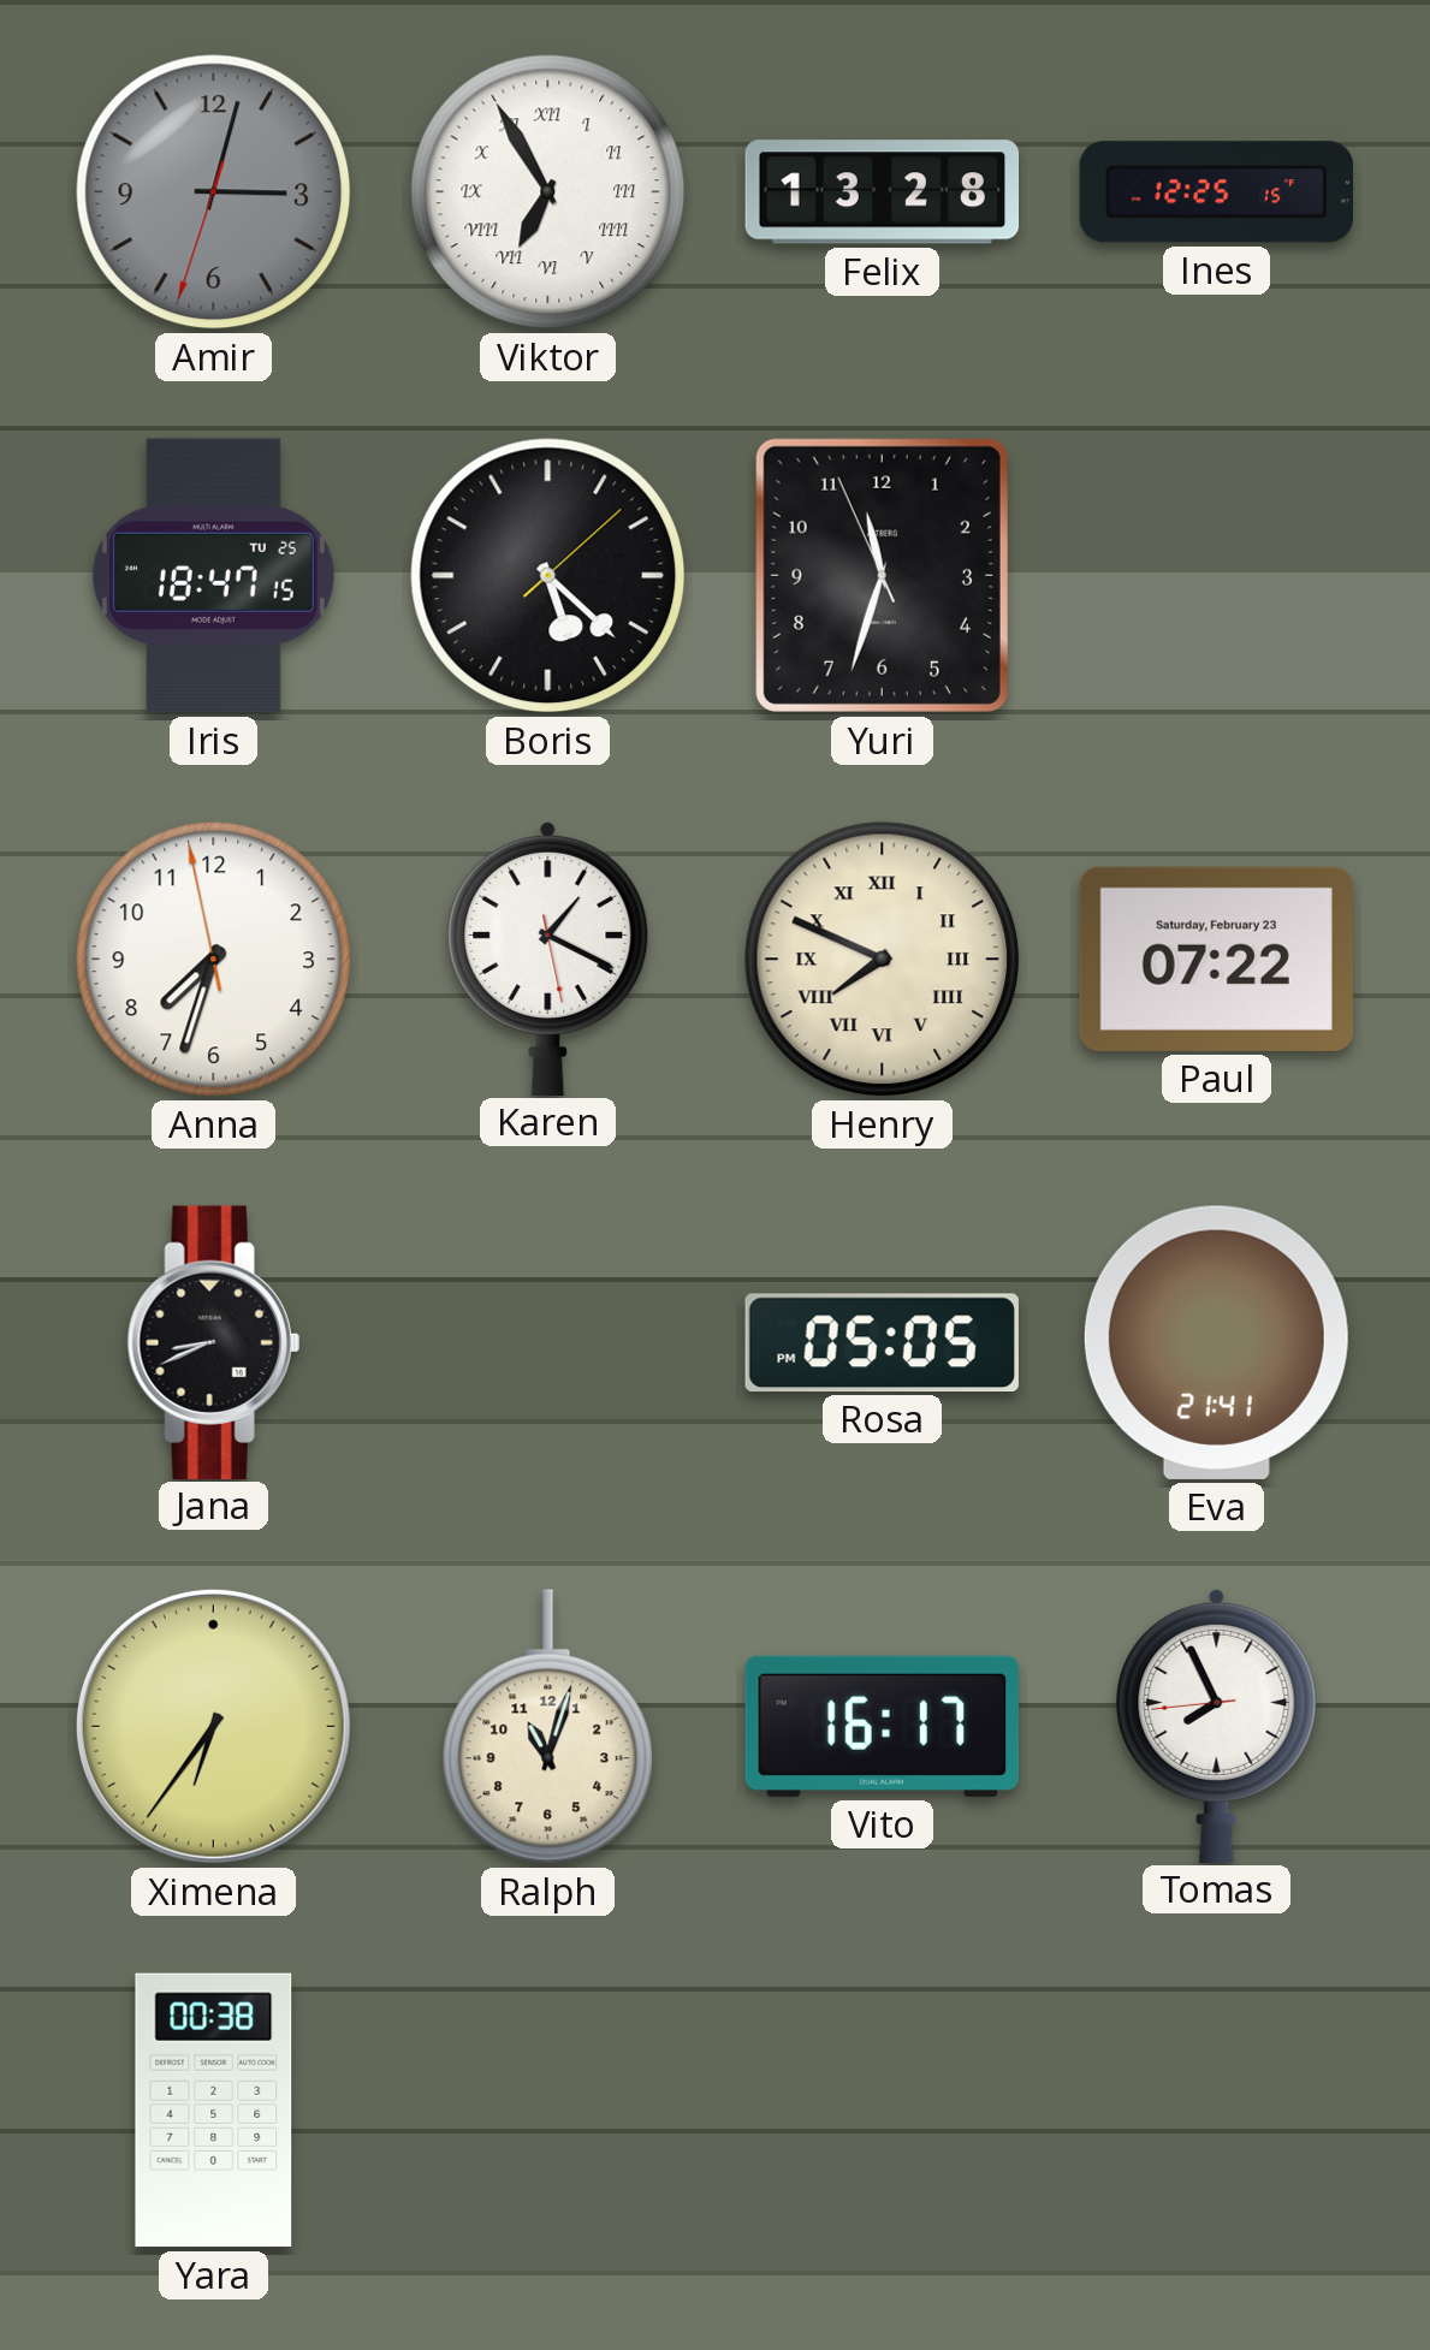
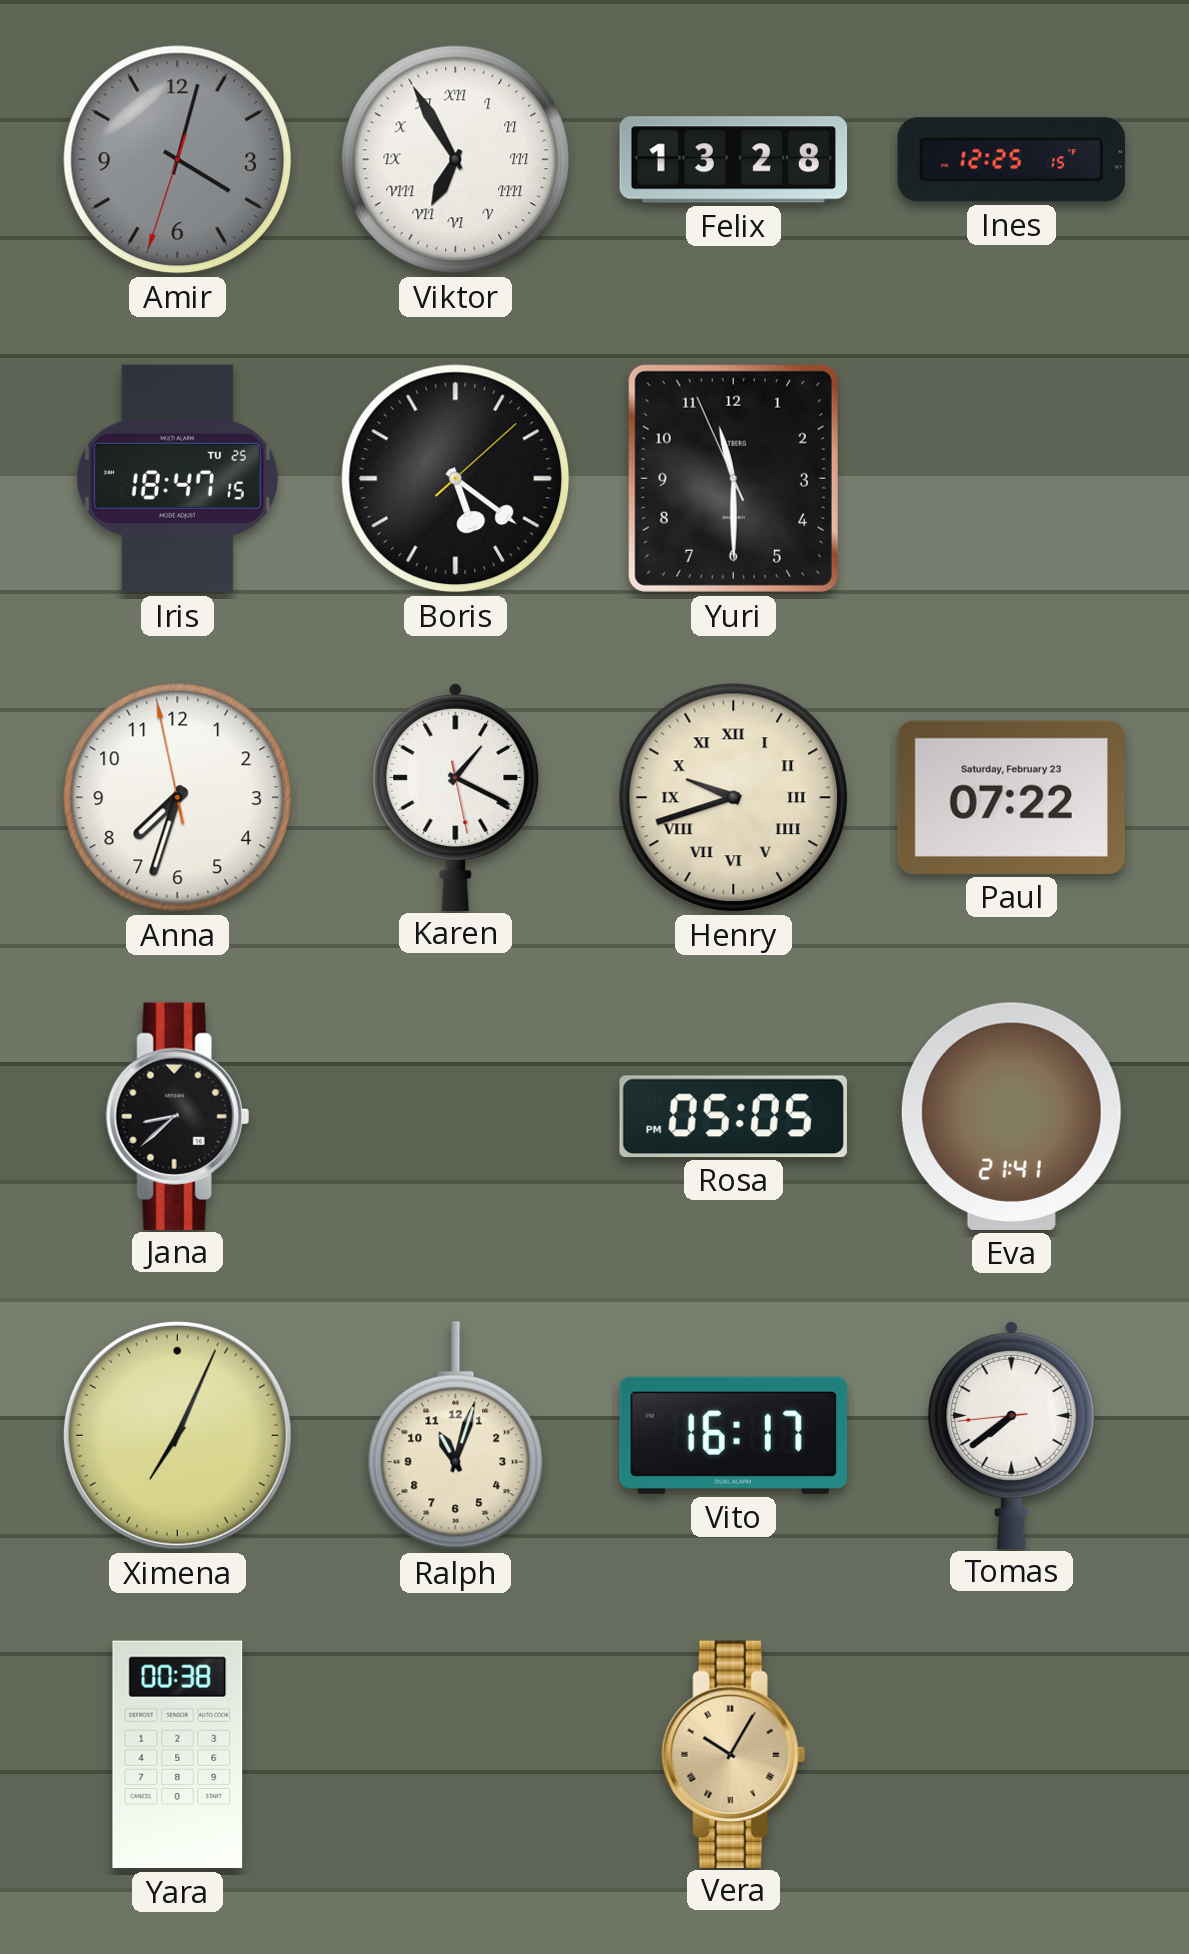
Amir: 3:02 -> 4:02
Boris: 5:22 -> 5:21
Yuri: 11:32 -> 11:29
Henry: 7:49 -> 9:42
Jana: 8:41 -> 8:38
Ximena: 6:36 -> 7:04
Tomas: 7:55 -> 7:38
Vera: none -> 10:05
